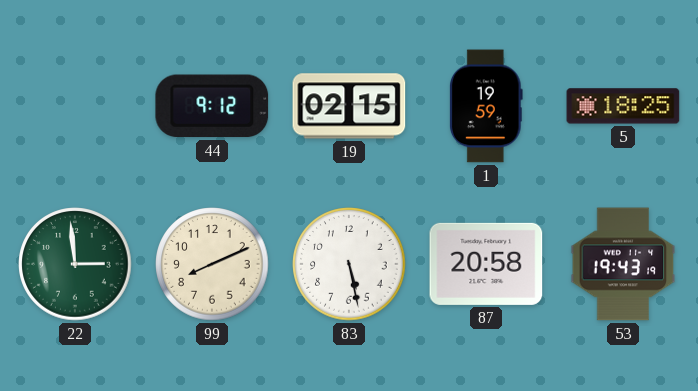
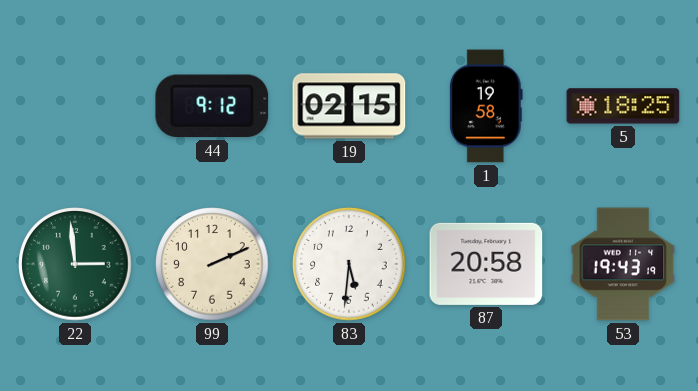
1: 19:59 -> 19:58
99: 8:11 -> 2:11
83: 5:28 -> 5:31
